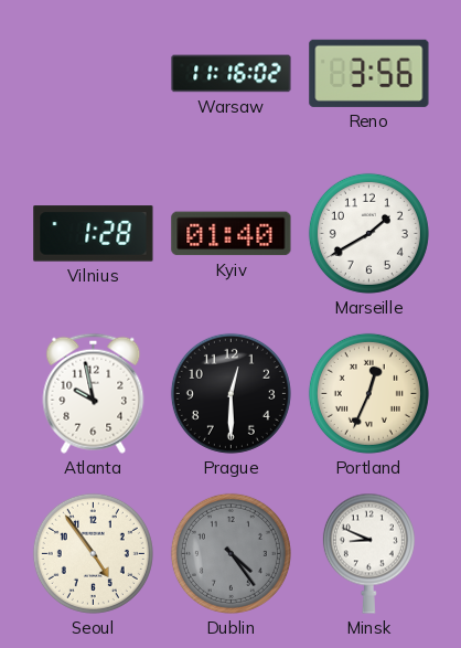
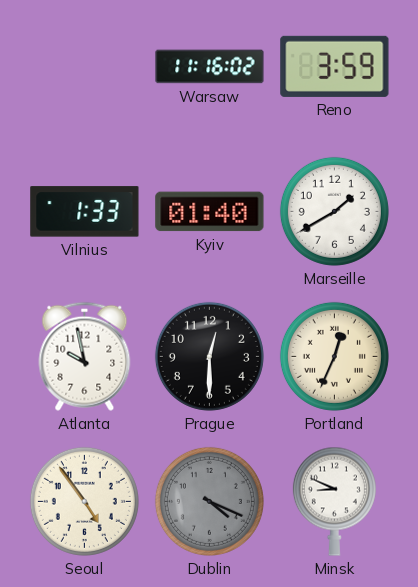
Reno: 3:56 -> 3:59
Vilnius: 1:28 -> 1:33
Dublin: 4:24 -> 4:19
